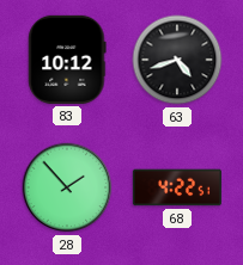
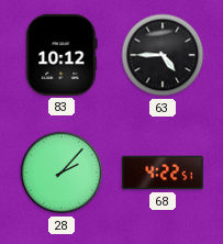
63: 4:42 -> 4:45
28: 1:53 -> 2:07
